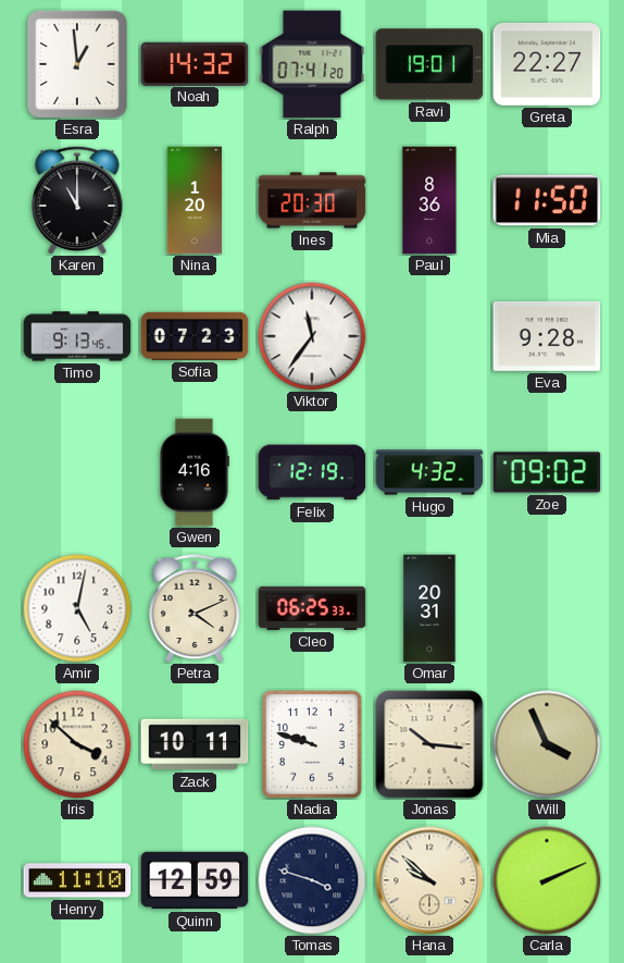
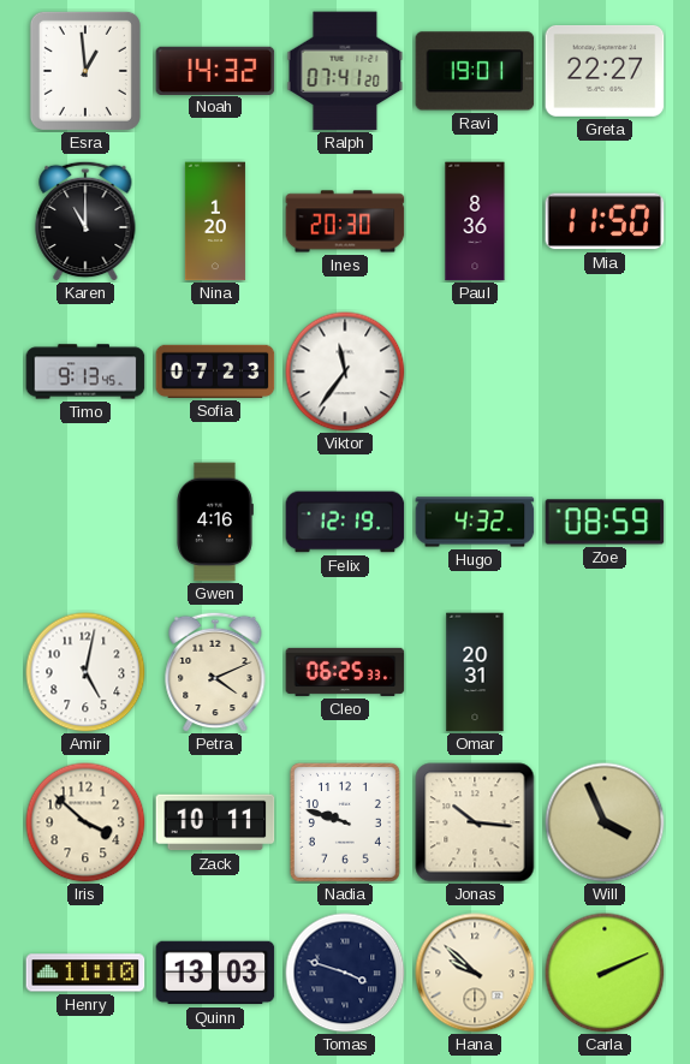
Eva: 9:28 -> none
Zoe: 09:02 -> 08:59
Quinn: 12:59 -> 13:03
